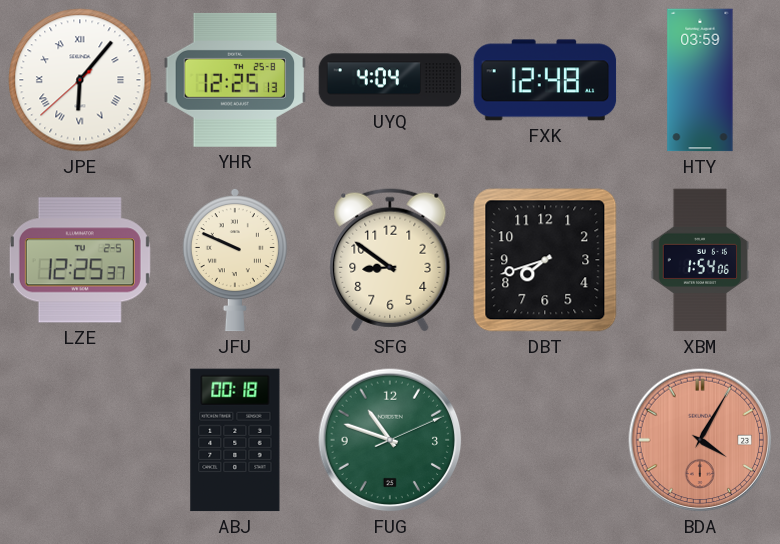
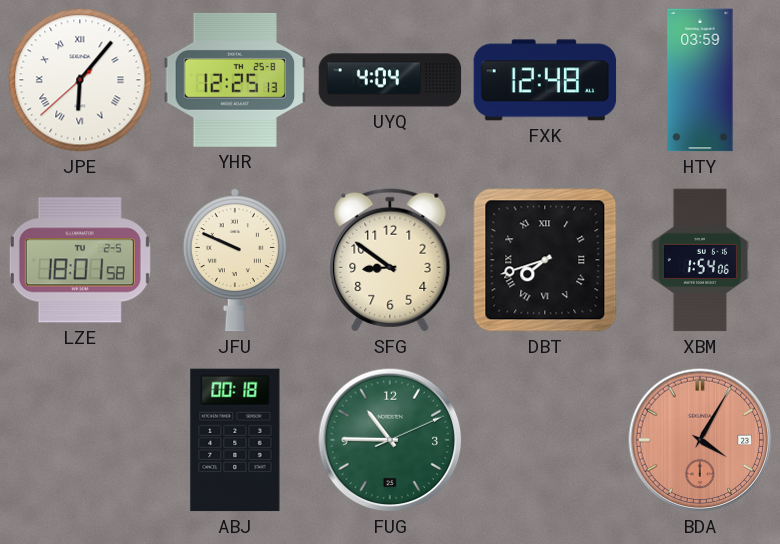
LZE: 12:25 -> 18:01
DBT numerals: Arabic -> Roman
FUG: 10:48 -> 10:45
